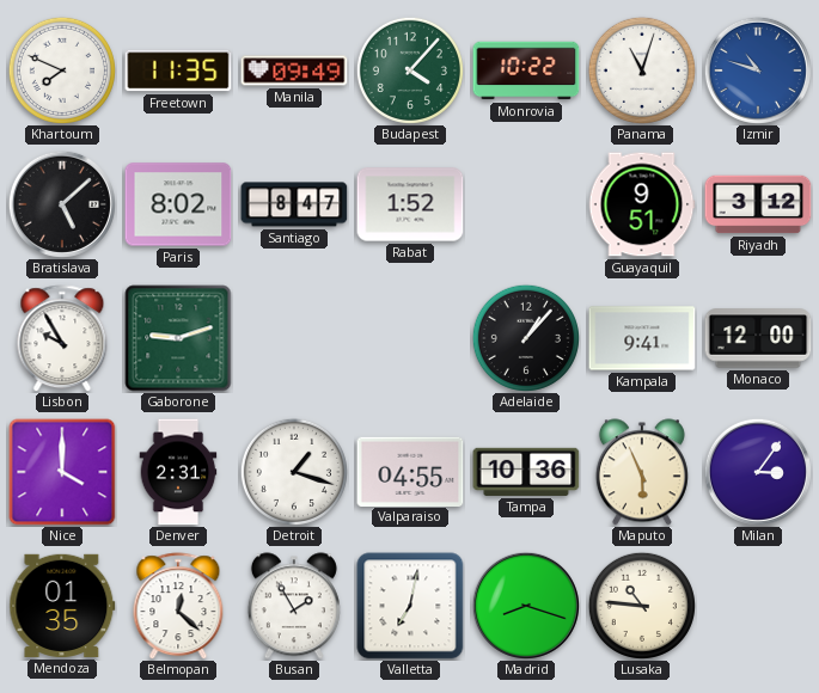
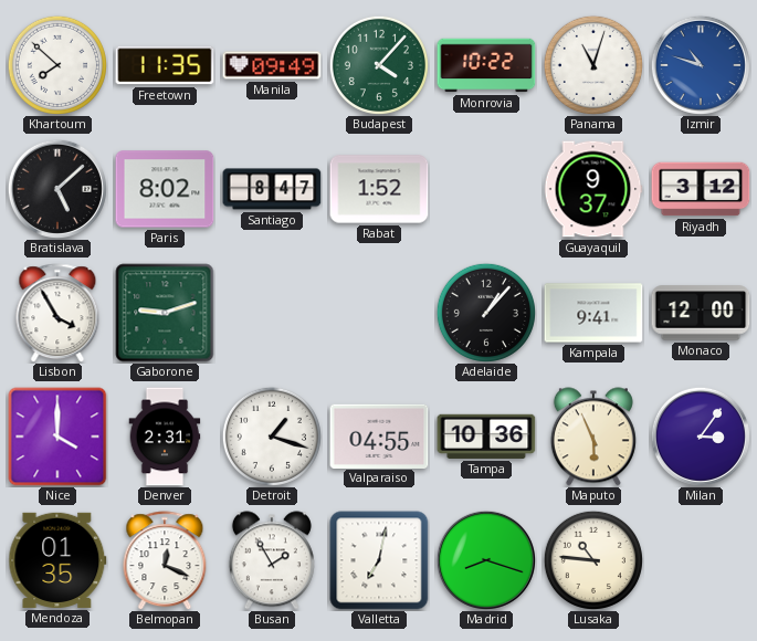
Khartoum: 7:49 -> 7:52
Guayaquil: 9:51 -> 9:37
Lisbon: 9:55 -> 3:55
Belmopan: 12:22 -> 12:19
